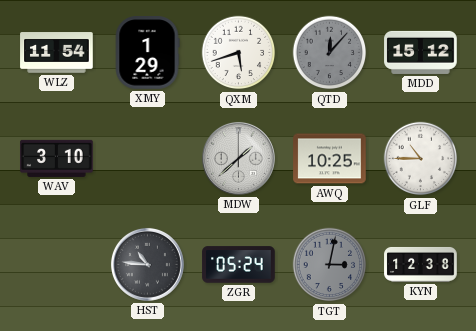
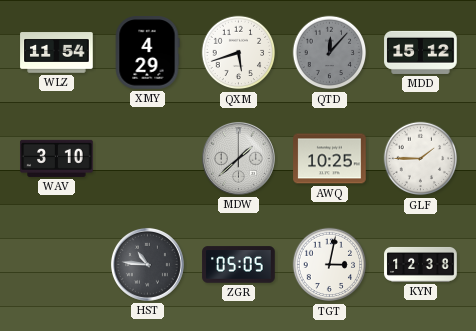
XMY: 1:29 -> 4:29
GLF: 10:45 -> 1:45
ZGR: 05:24 -> 05:05
TGT dial: grey -> white
